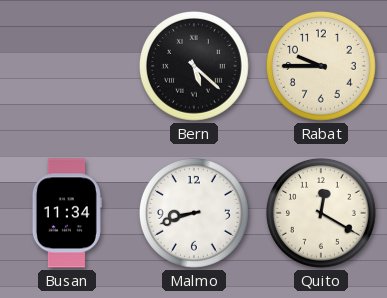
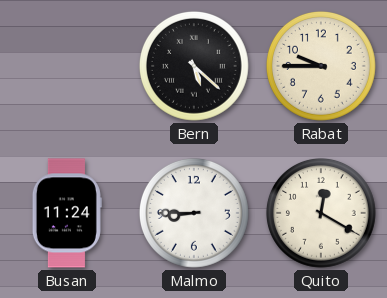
Busan: 11:34 -> 11:24
Malmo: 8:42 -> 8:45
